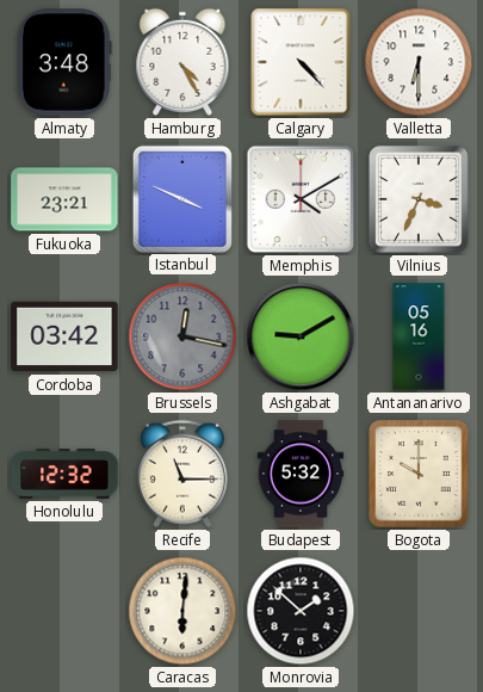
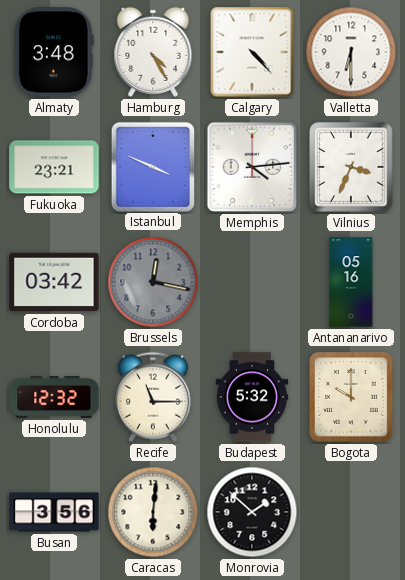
Memphis: 4:10 -> 4:14
Ashgabat: 9:10 -> none
Busan: none -> 3:56
